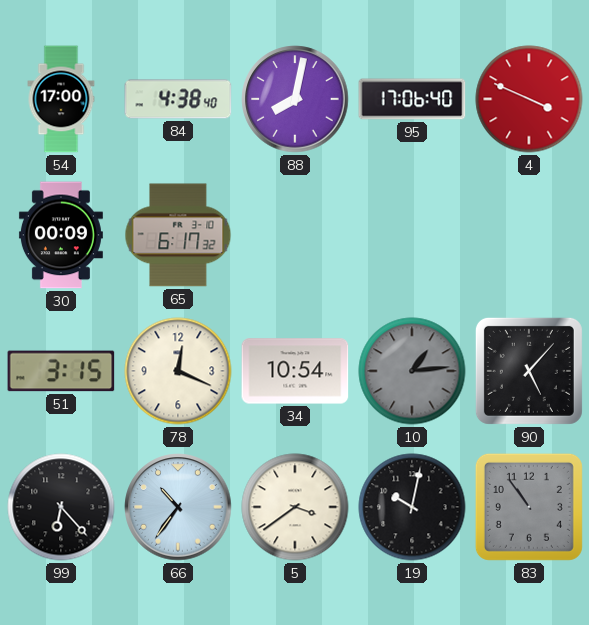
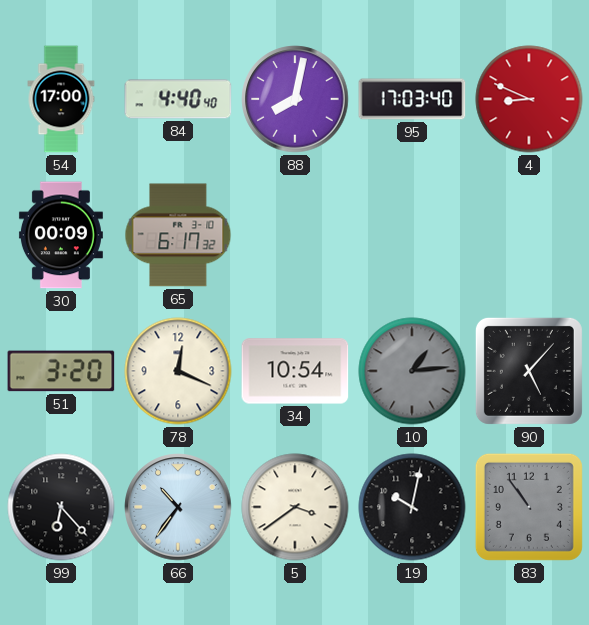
84: 4:38 -> 4:40
95: 17:06 -> 17:03
4: 3:49 -> 8:49
51: 3:15 -> 3:20
